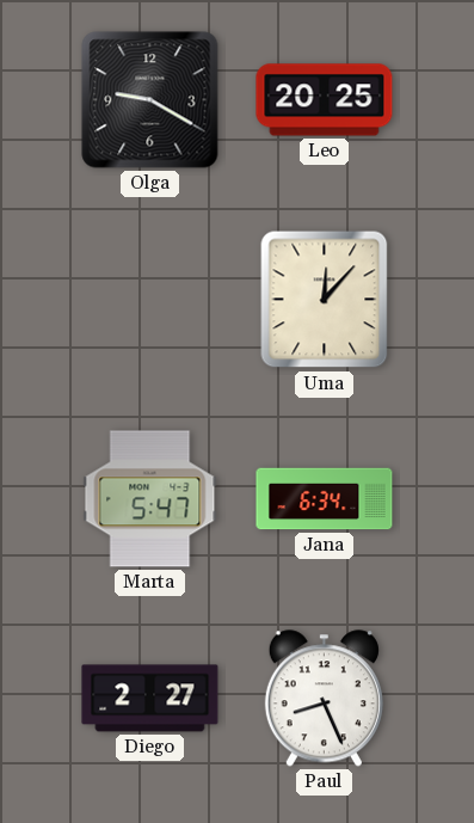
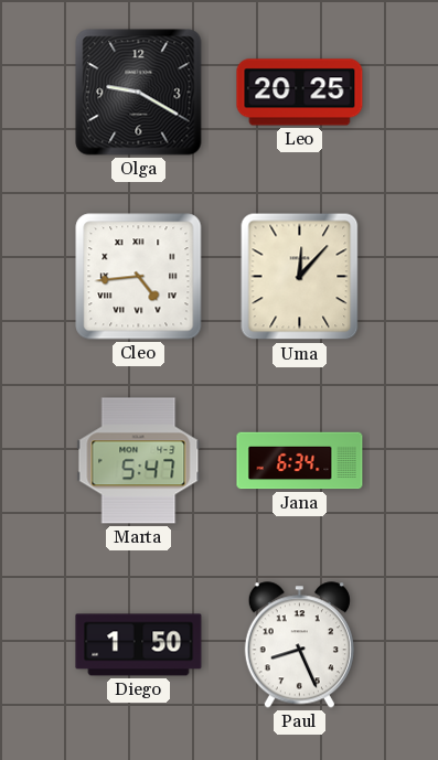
Cleo: none -> 4:44
Diego: 2:27 -> 1:50
